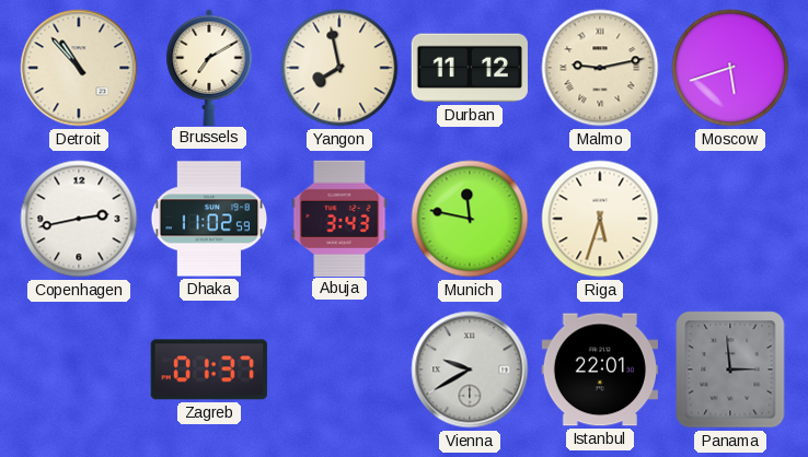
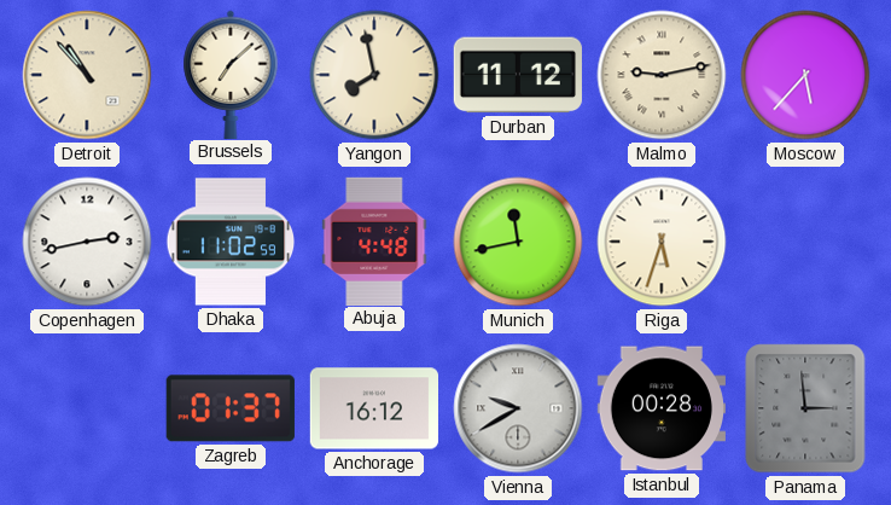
Brussels: 7:10 -> 7:08
Moscow: 5:42 -> 5:37
Abuja: 3:43 -> 4:48
Munich: 11:47 -> 11:43
Anchorage: none -> 16:12
Istanbul: 22:01 -> 00:28
